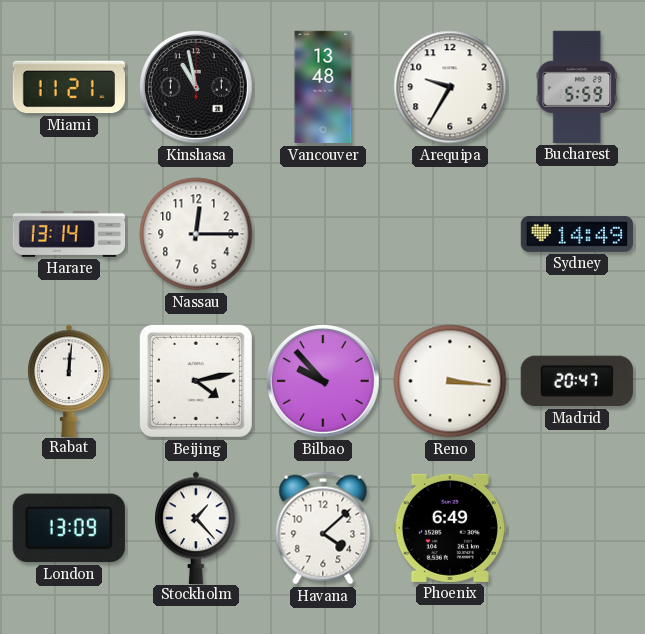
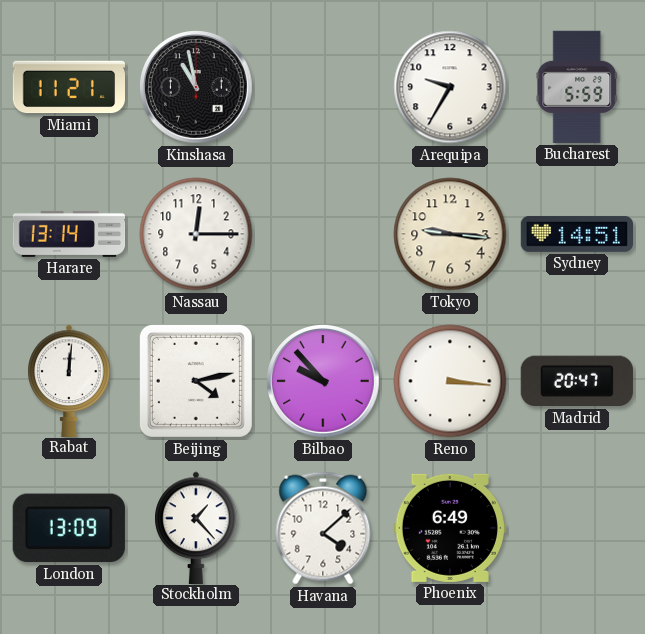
Vancouver: 13:48 -> none
Tokyo: none -> 9:16
Sydney: 14:49 -> 14:51
